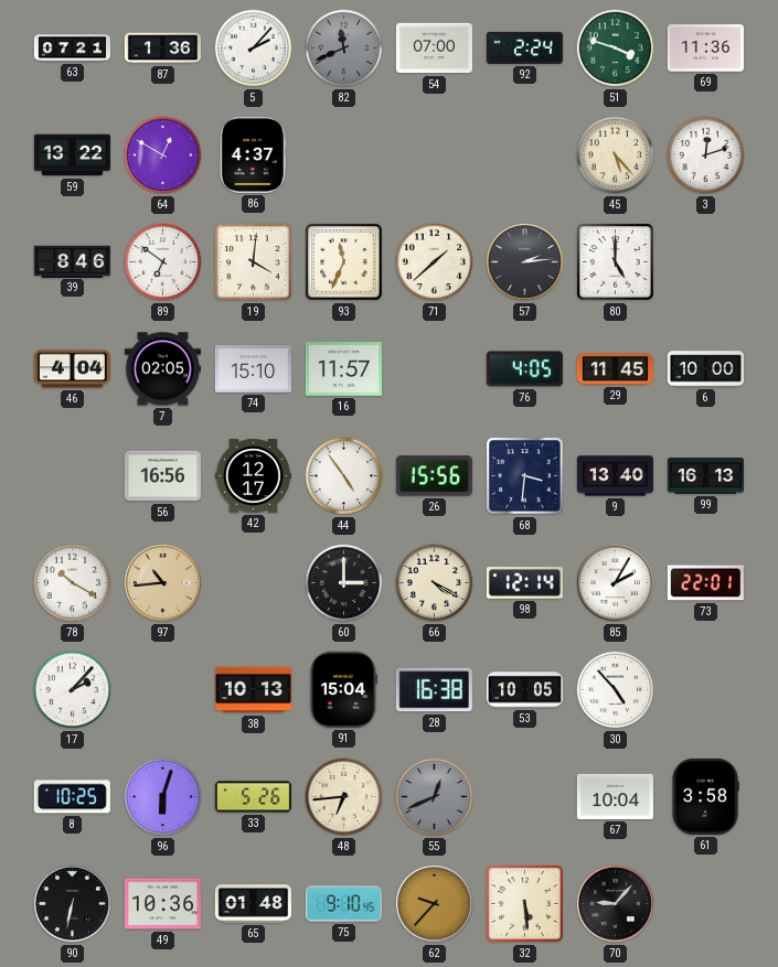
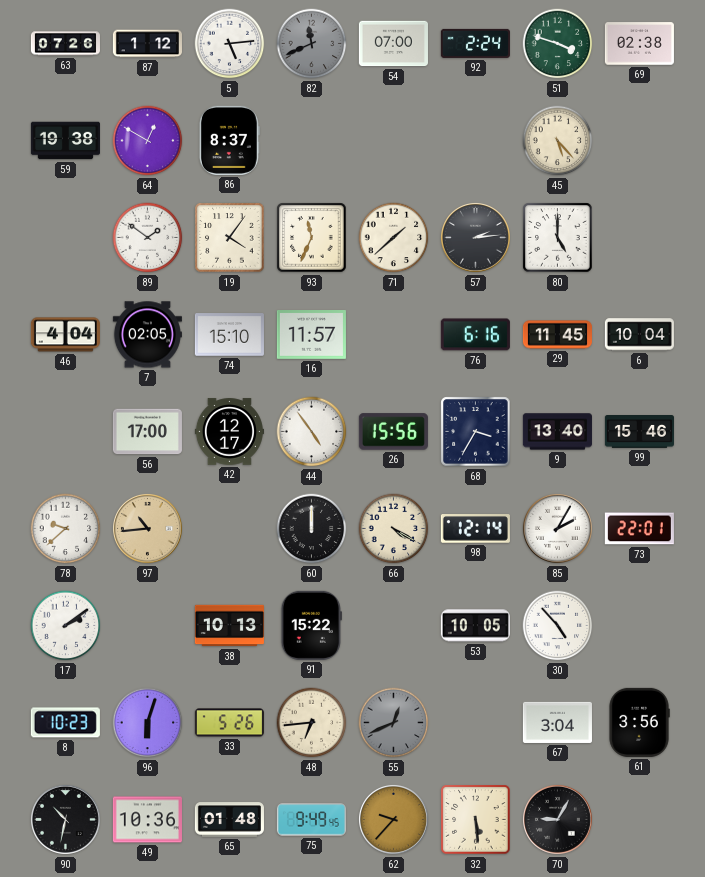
63: 07:21 -> 07:26
87: 1:36 -> 1:12
5: 2:07 -> 5:14
69: 11:36 -> 02:38
59: 13:22 -> 19:38
86: 4:37 -> 8:37
3: 12:12 -> none
39: 8:46 -> none
89: 6:51 -> 1:51
19: 4:01 -> 4:06
76: 4:05 -> 6:16
6: 10:00 -> 10:04
56: 16:56 -> 17:00
68: 3:31 -> 3:35
99: 16:13 -> 15:46
78: 10:20 -> 9:38
60: 3:00 -> 12:00
17: 2:07 -> 2:09
91: 15:04 -> 15:22
28: 16:38 -> none
8: 10:25 -> 10:23
67: 10:04 -> 3:04
61: 3:58 -> 3:56
90: 6:32 -> 10:32
75: 9:10 -> 9:49
70: 9:07 -> 9:05
